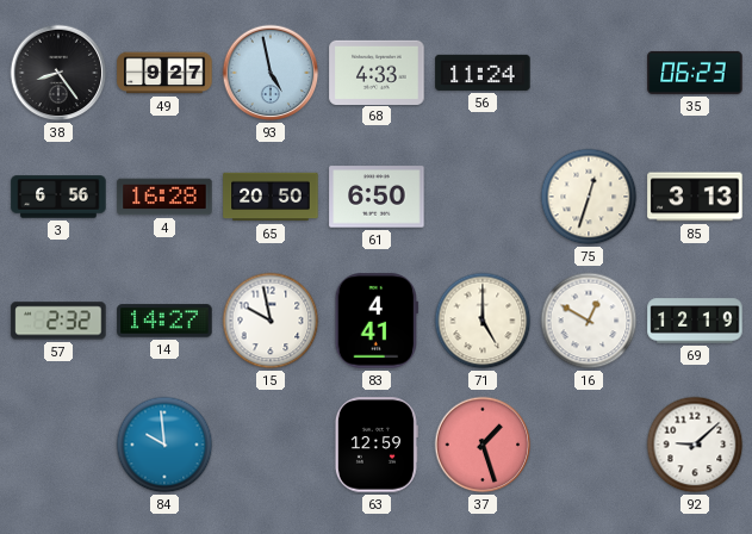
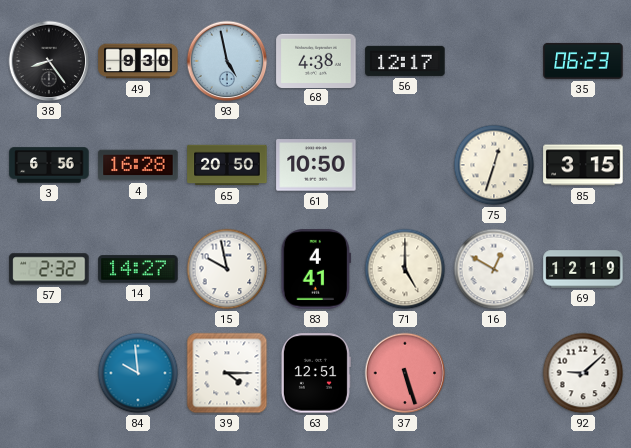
49: 9:27 -> 9:30
68: 4:33 -> 4:38
56: 11:24 -> 12:17
61: 6:50 -> 10:50
85: 3:13 -> 3:15
39: none -> 4:15
63: 12:59 -> 12:51
37: 1:27 -> 5:27
